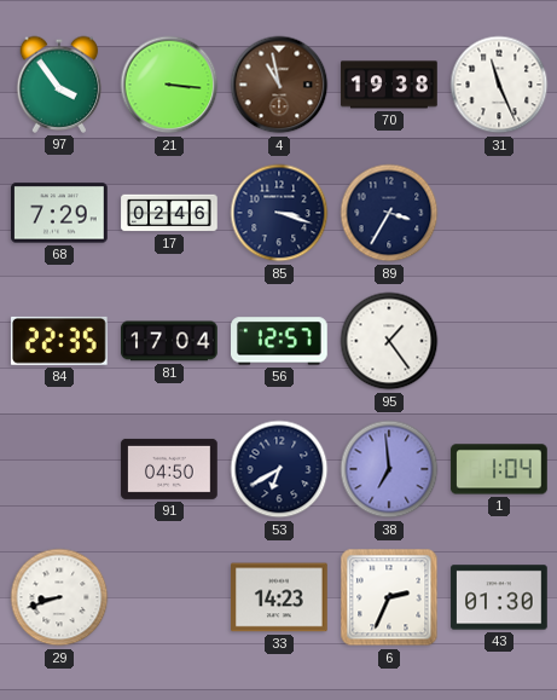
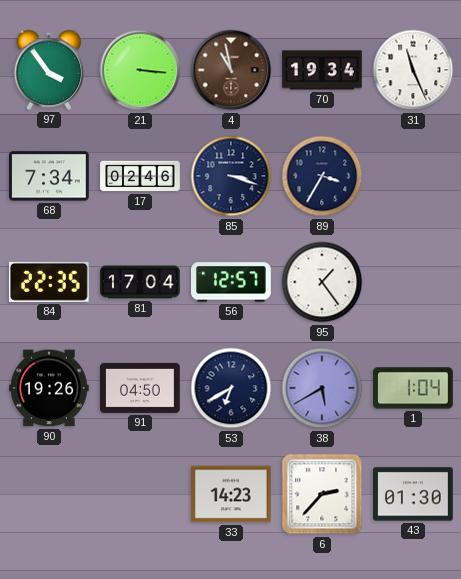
70: 19:38 -> 19:34
68: 7:29 -> 7:34
90: none -> 19:26
38: 6:59 -> 5:40
29: 8:42 -> none
6: 2:34 -> 2:37
